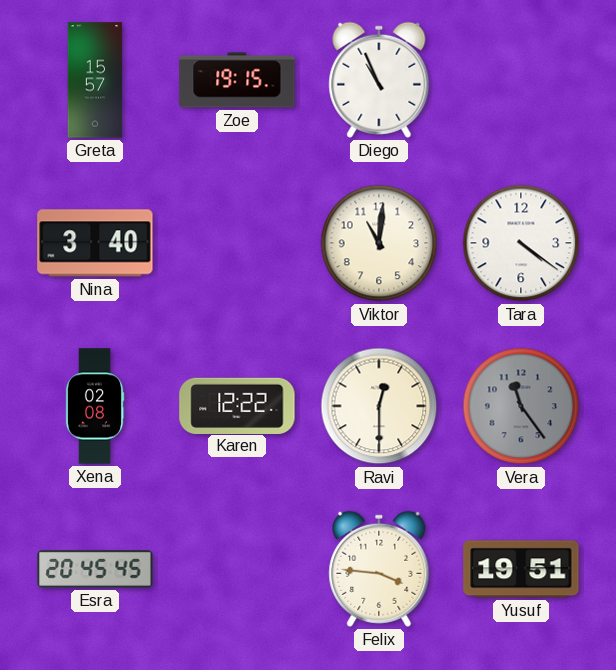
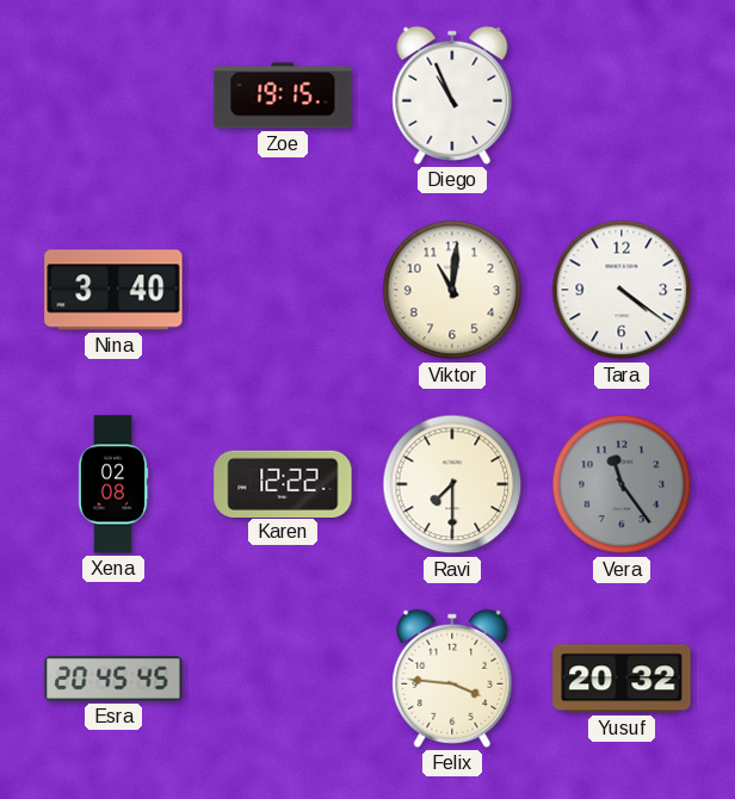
Greta: 15:57 -> none
Ravi: 12:30 -> 7:30
Yusuf: 19:51 -> 20:32
